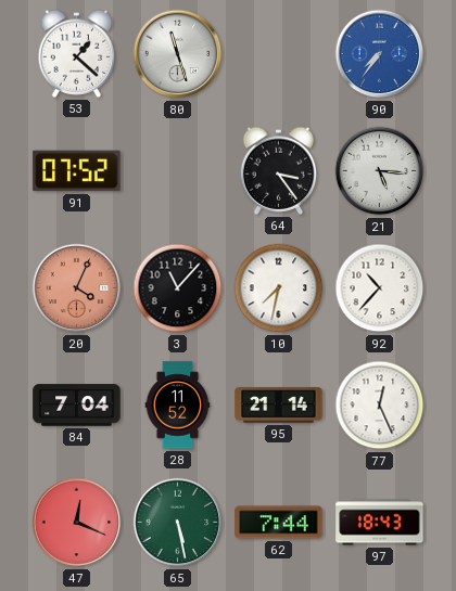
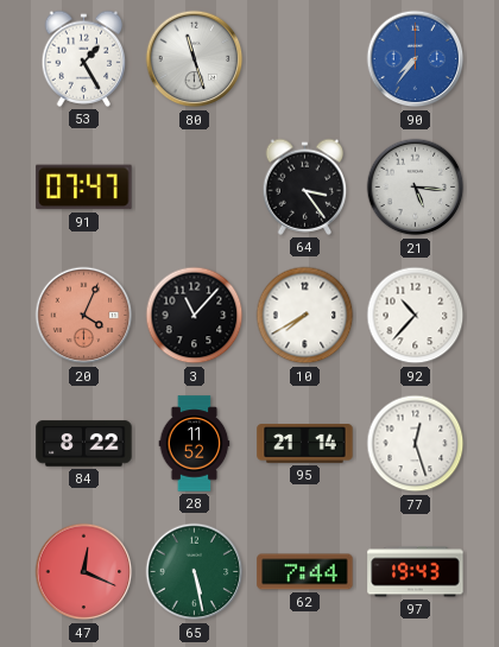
53: 1:22 -> 1:25
91: 07:52 -> 07:47
10: 7:32 -> 7:40
84: 7:04 -> 8:22
77: 12:26 -> 12:27
97: 18:43 -> 19:43
